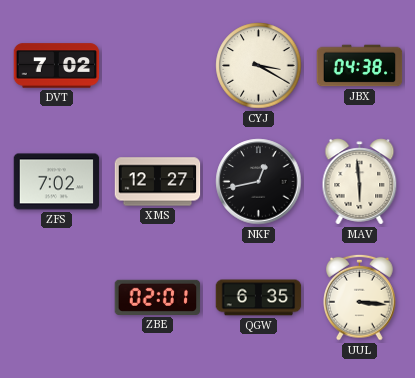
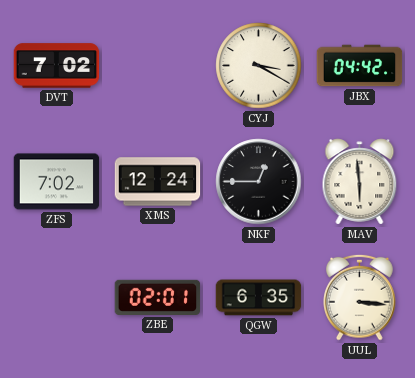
JBX: 04:38 -> 04:42
XMS: 12:27 -> 12:24
NKF: 12:43 -> 12:45
